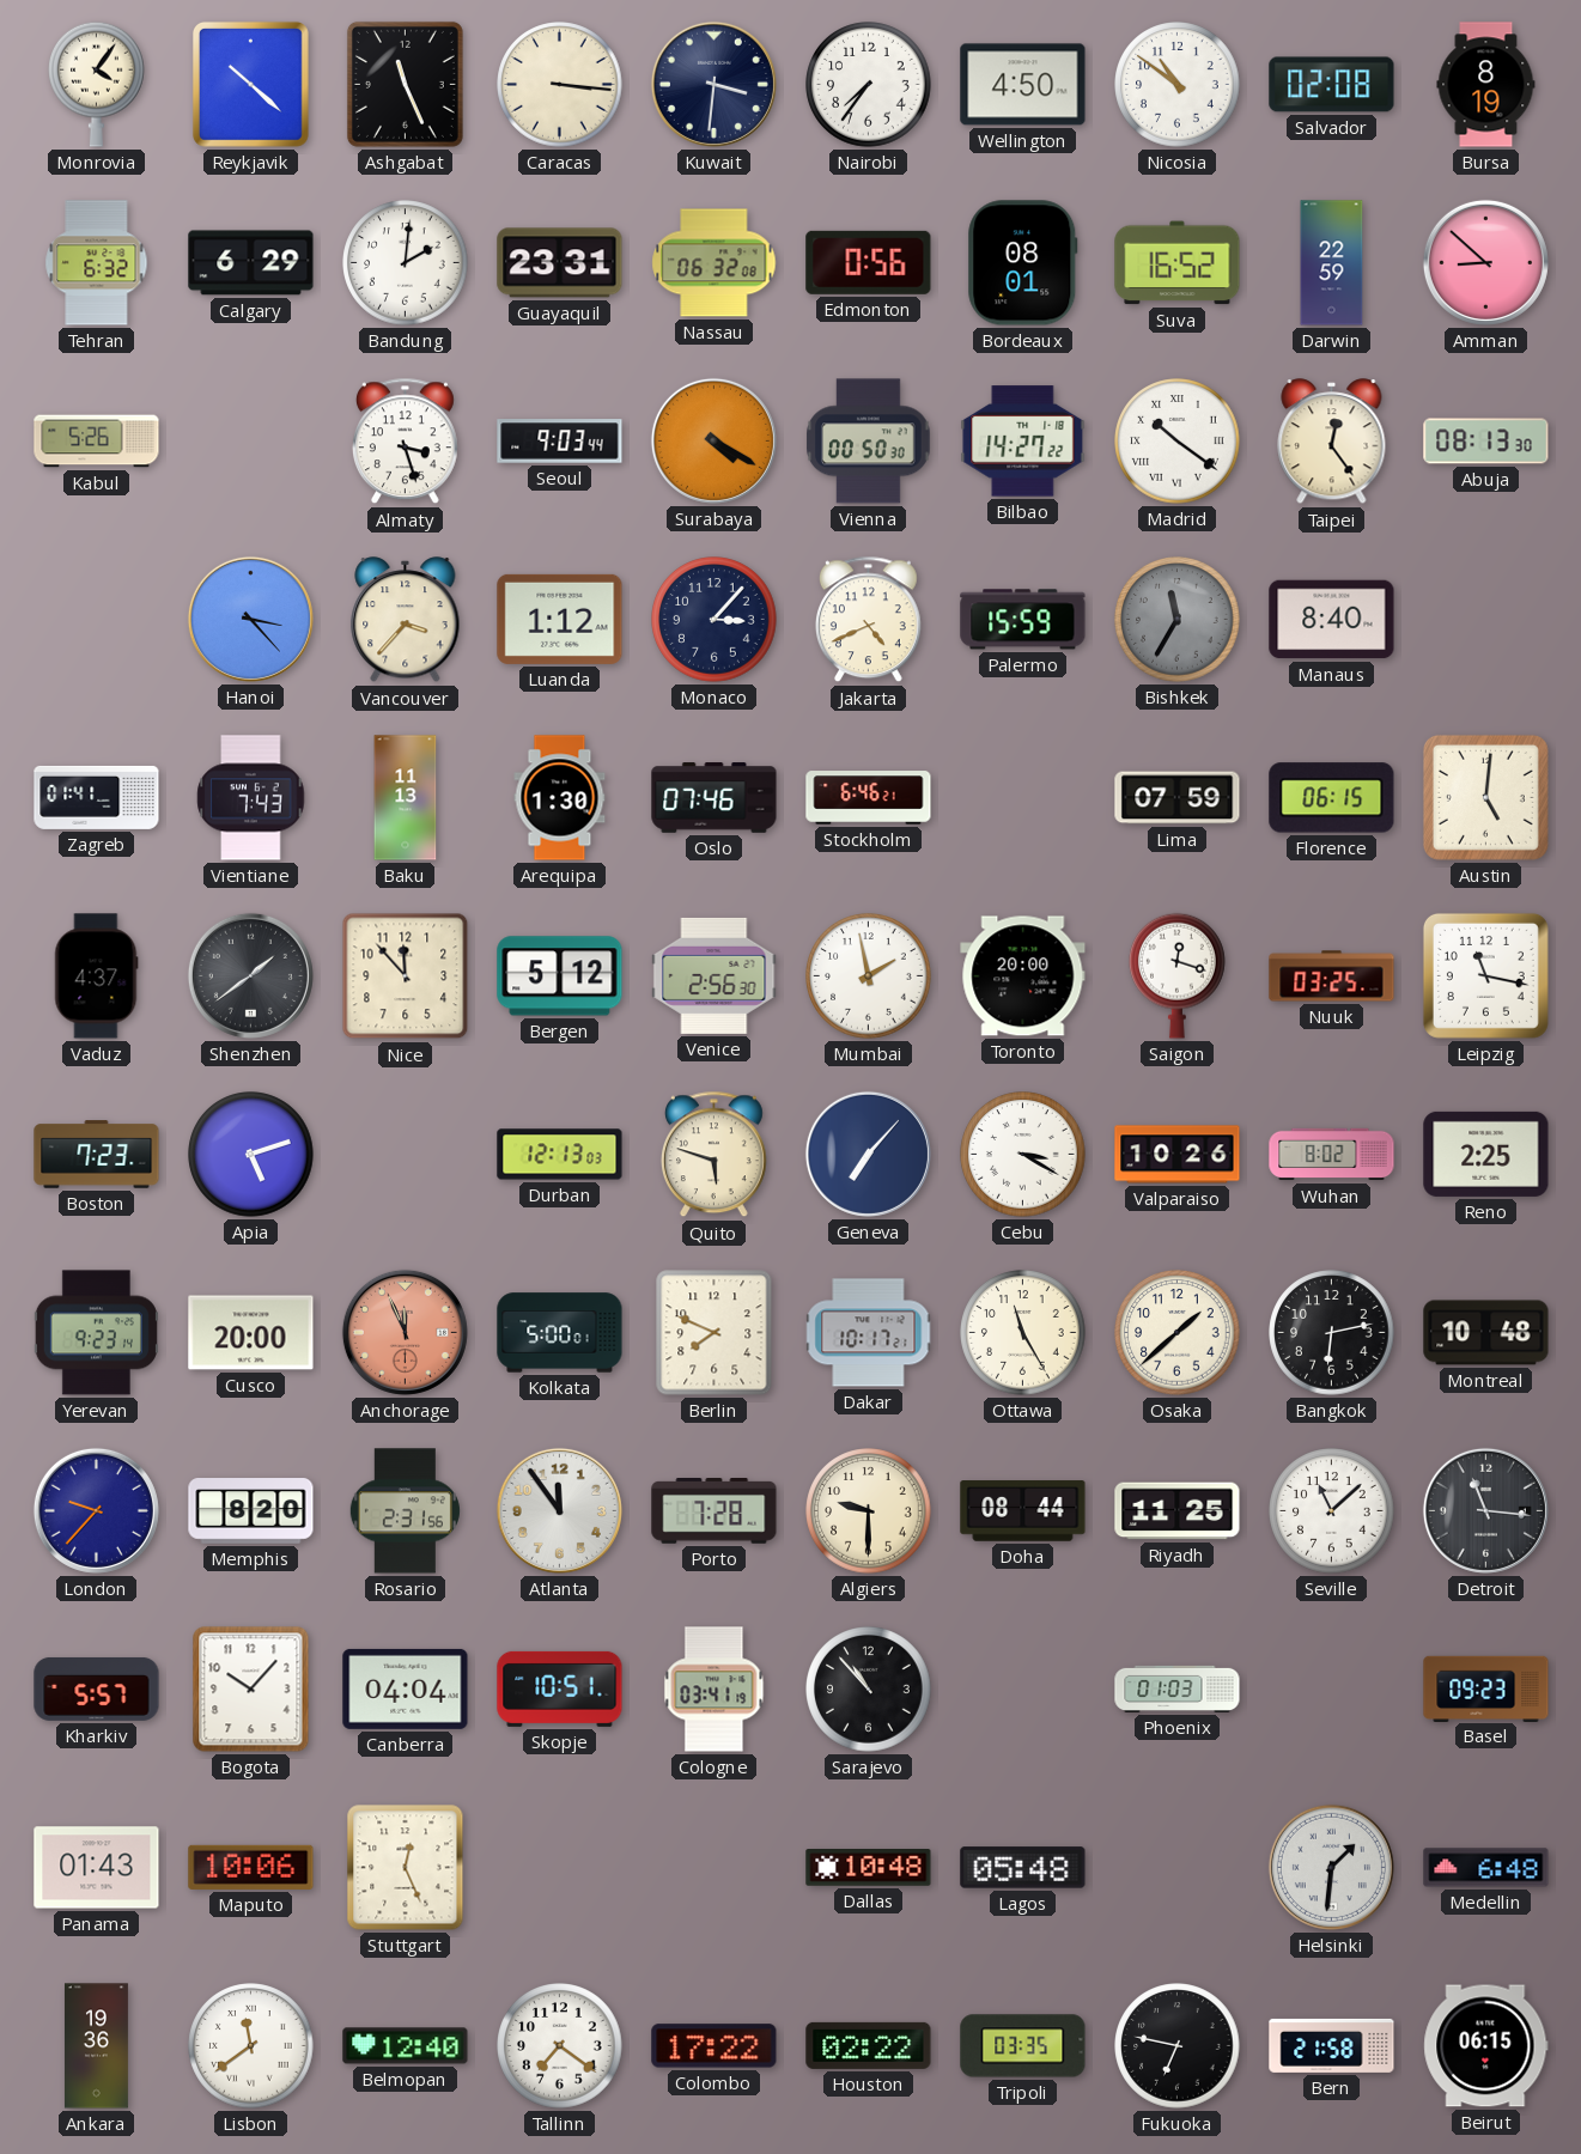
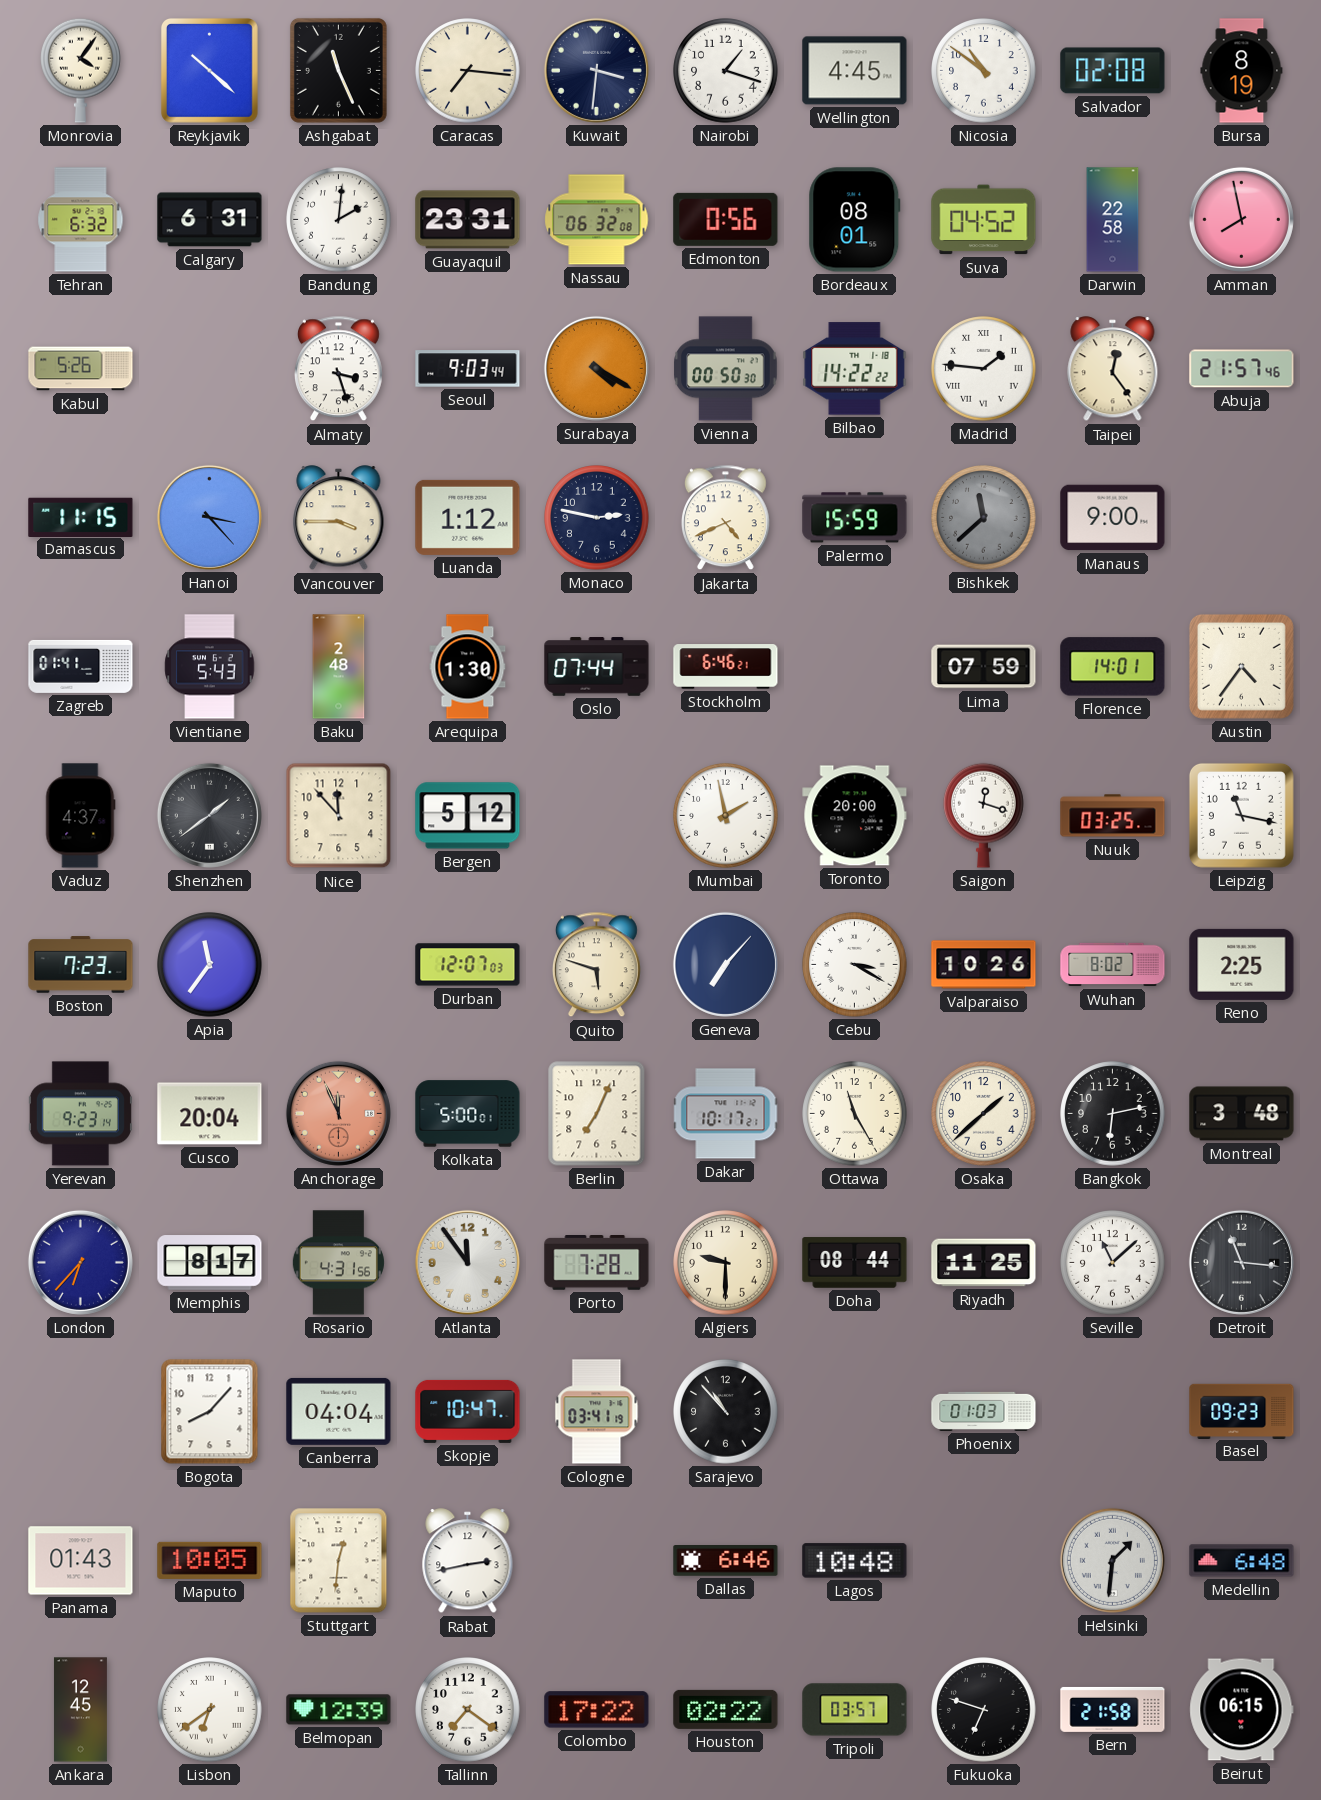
Caracas: 3:16 -> 7:16
Nairobi: 7:36 -> 1:18
Wellington: 4:50 -> 4:45
Calgary: 6:29 -> 6:31
Suva: 16:52 -> 04:52
Darwin: 22:59 -> 22:58
Amman: 8:52 -> 7:58
Bilbao: 14:27 -> 14:22
Madrid: 10:21 -> 1:46
Abuja: 08:13 -> 21:57
Damascus: none -> 11:15
Vancouver: 3:37 -> 3:45
Monaco: 3:07 -> 2:47
Bishkek: 11:35 -> 11:38
Manaus: 8:40 -> 9:00
Vientiane: 7:43 -> 5:43
Baku: 11:13 -> 2:48
Oslo: 07:46 -> 07:44
Florence: 06:15 -> 14:01
Austin: 5:01 -> 4:36
Venice: 2:56 -> none
Apia: 5:12 -> 11:36
Durban: 12:13 -> 12:07
Cusco: 20:00 -> 20:04
Berlin: 7:49 -> 7:04
Montreal: 10:48 -> 3:48
London: 9:37 -> 6:37
Memphis: 8:20 -> 8:17
Rosario: 2:31 -> 4:31
Kharkiv: 5:57 -> none
Bogota: 10:07 -> 8:07
Skopje: 10:51 -> 10:47
Maputo: 10:06 -> 10:05
Stuttgart: 12:26 -> 12:31
Rabat: none -> 2:43
Dallas: 10:48 -> 6:46
Lagos: 05:48 -> 10:48
Ankara: 19:36 -> 12:45
Lisbon: 11:39 -> 6:39
Belmopan: 12:40 -> 12:39
Tripoli: 03:35 -> 03:57
Fukuoka: 6:47 -> 6:48
